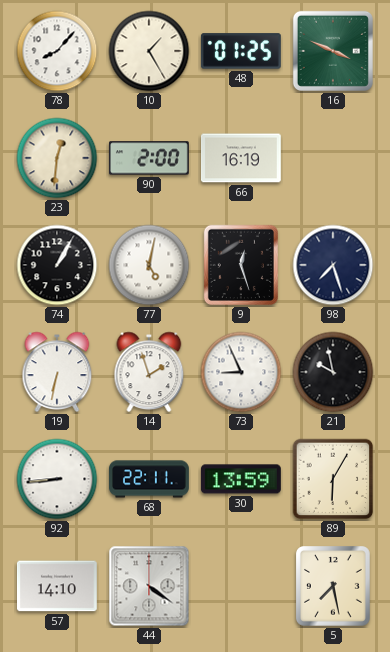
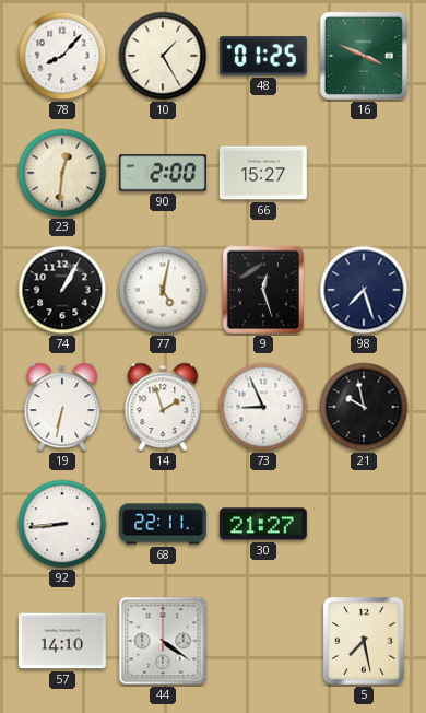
66: 16:19 -> 15:27
30: 13:59 -> 21:27
89: 6:05 -> none
